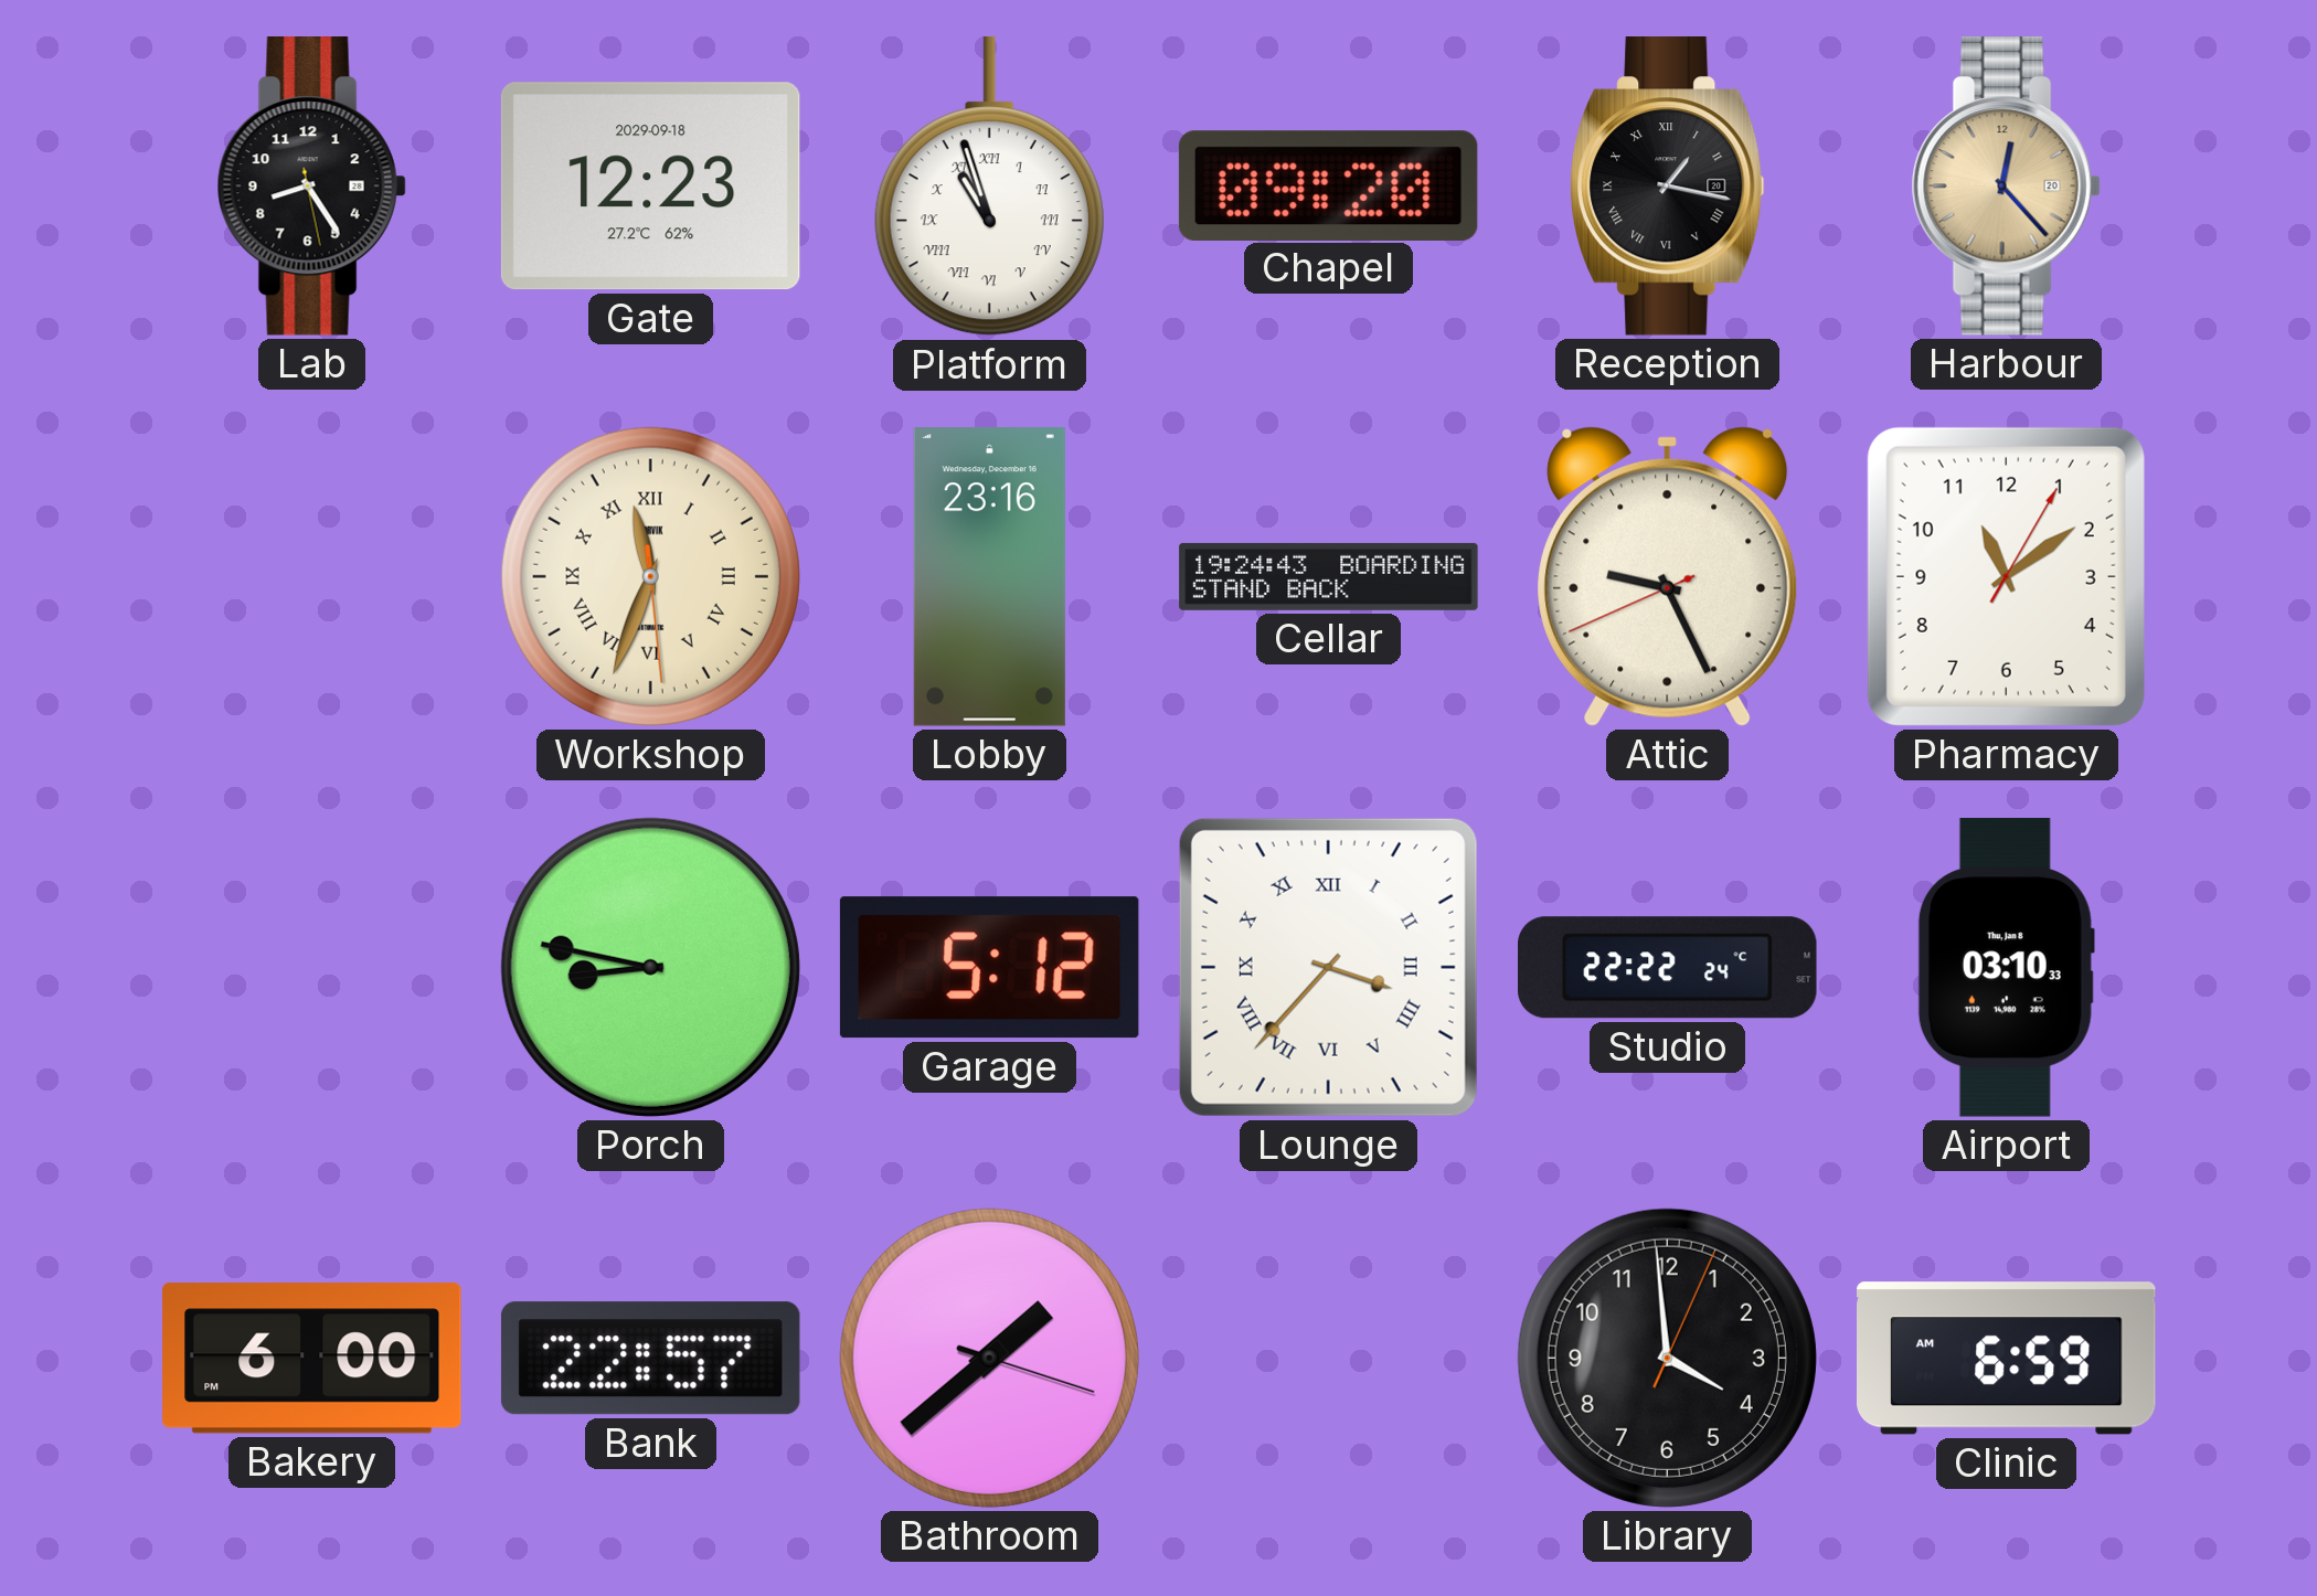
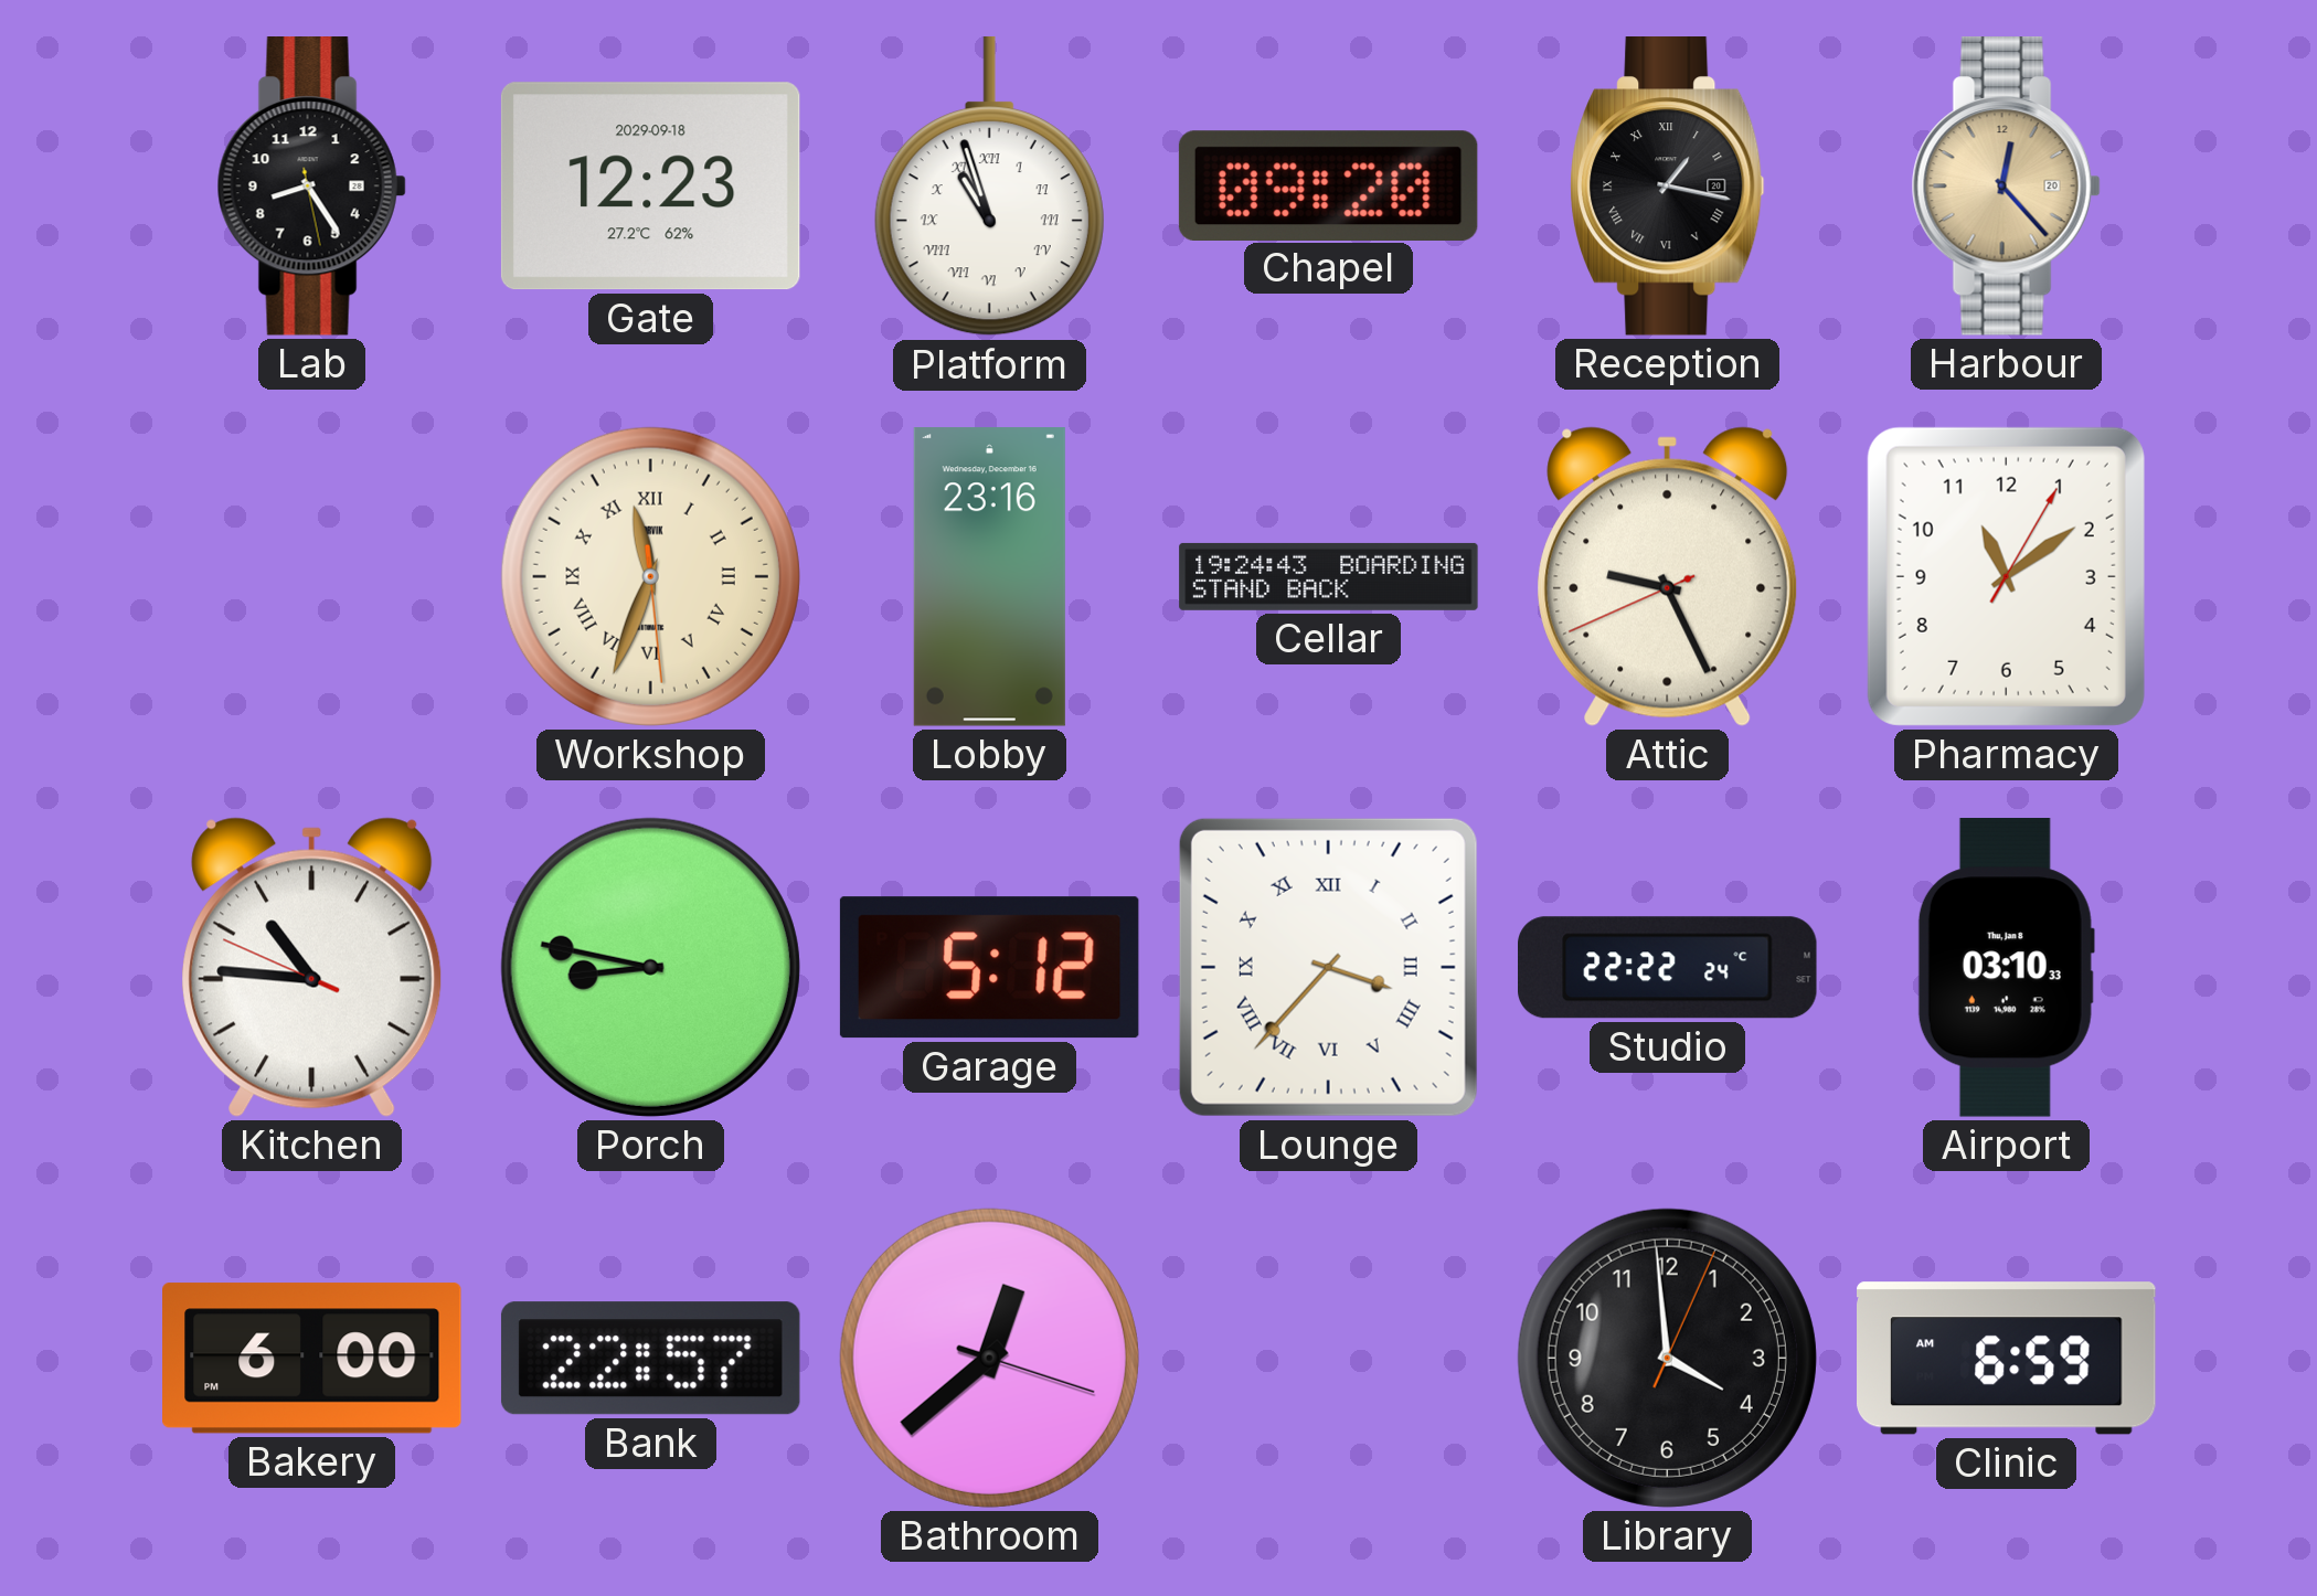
Kitchen: none -> 10:45
Bathroom: 1:38 -> 12:38
